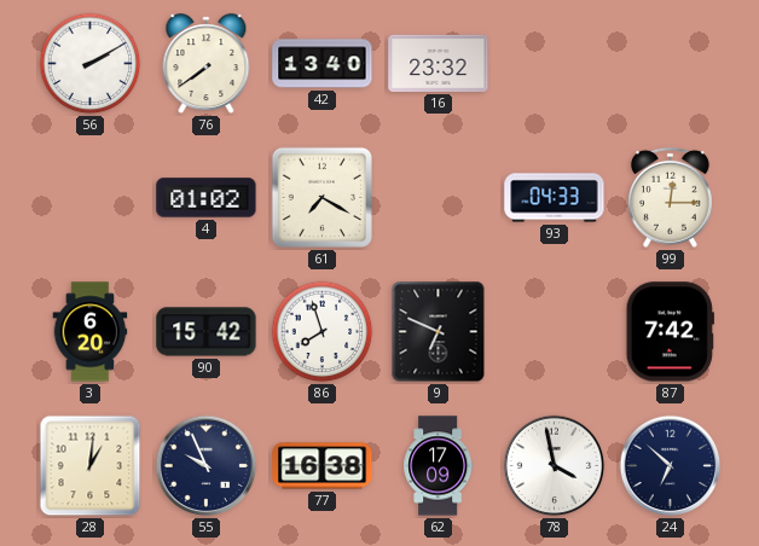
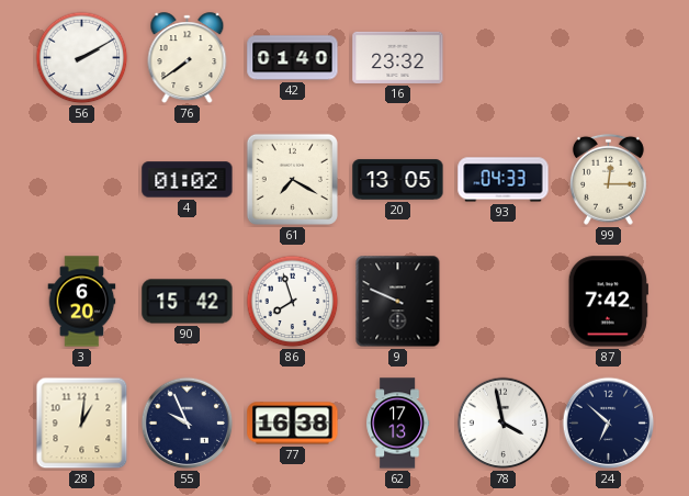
42: 13:40 -> 01:40
20: none -> 13:05
9: 6:49 -> 9:49
62: 17:09 -> 17:13
